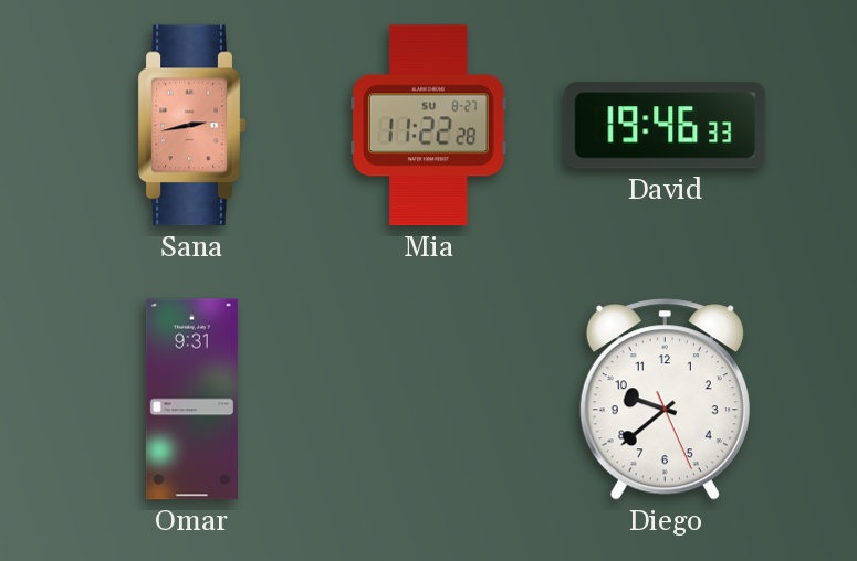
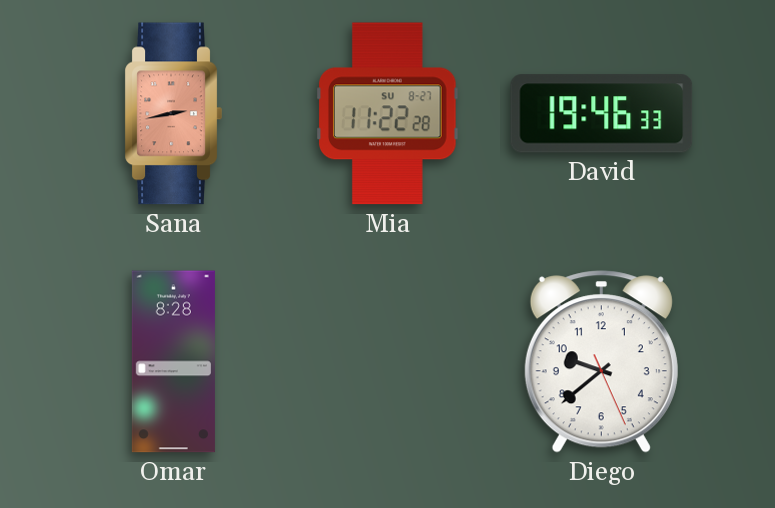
Omar: 9:31 -> 8:28
